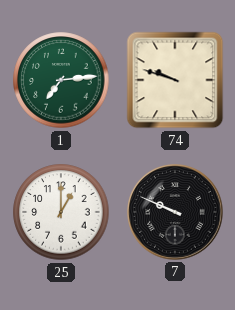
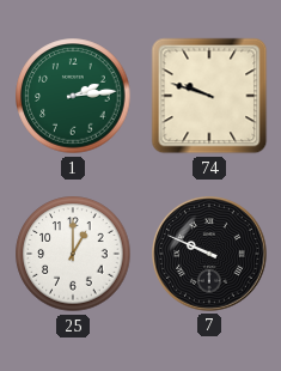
1: 7:14 -> 2:14
